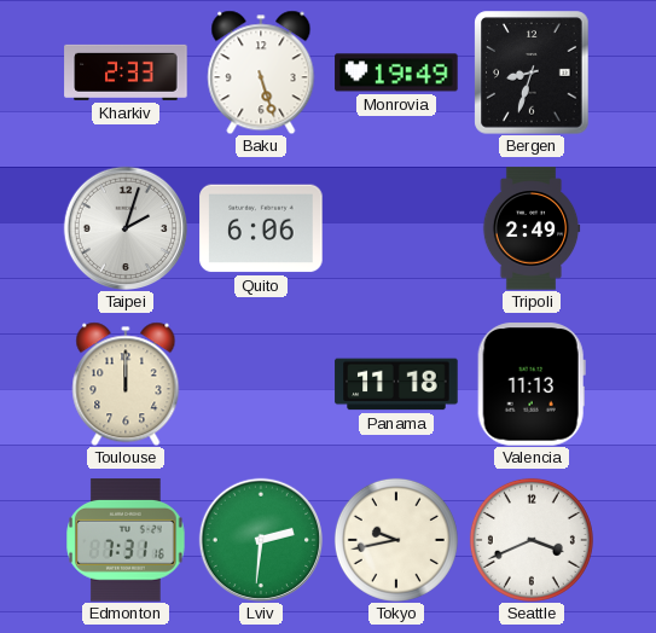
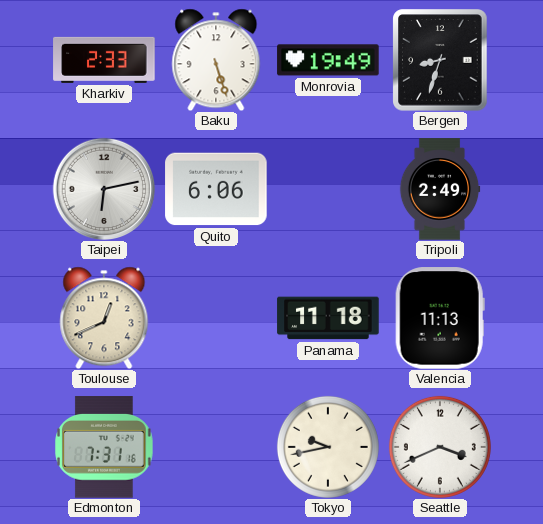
Taipei: 2:03 -> 6:13
Toulouse: 12:00 -> 12:41
Lviv: 2:31 -> none
